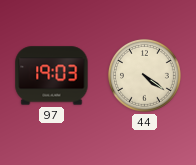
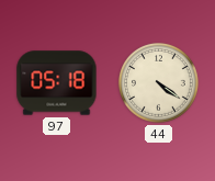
97: 19:03 -> 05:18
